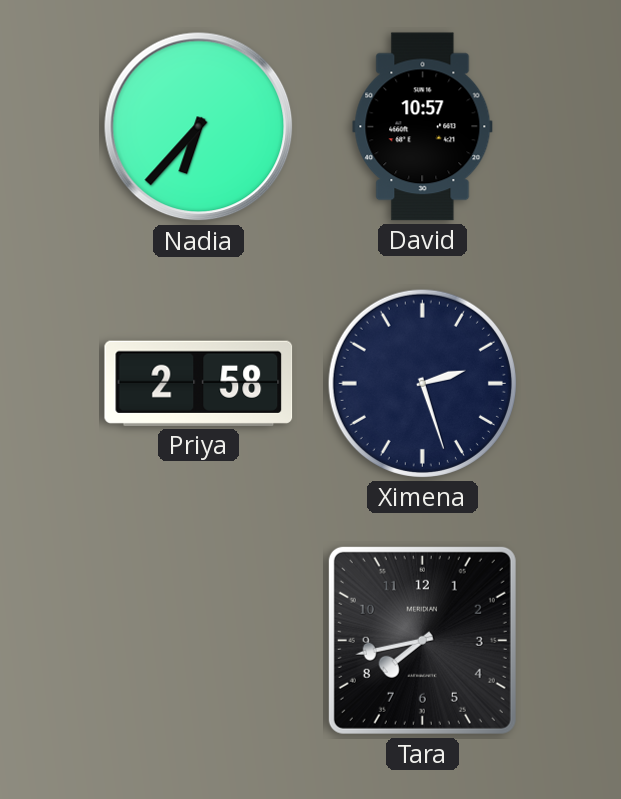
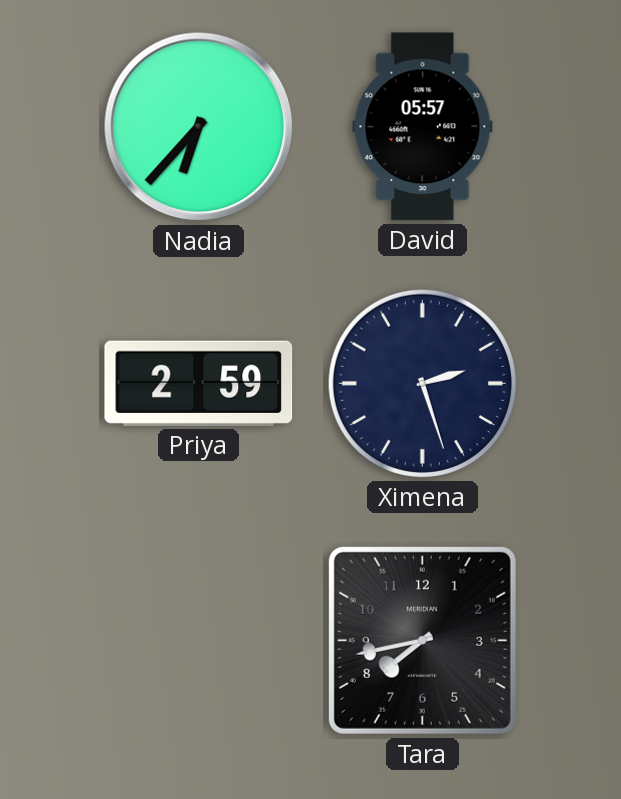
David: 10:57 -> 05:57
Priya: 2:58 -> 2:59
